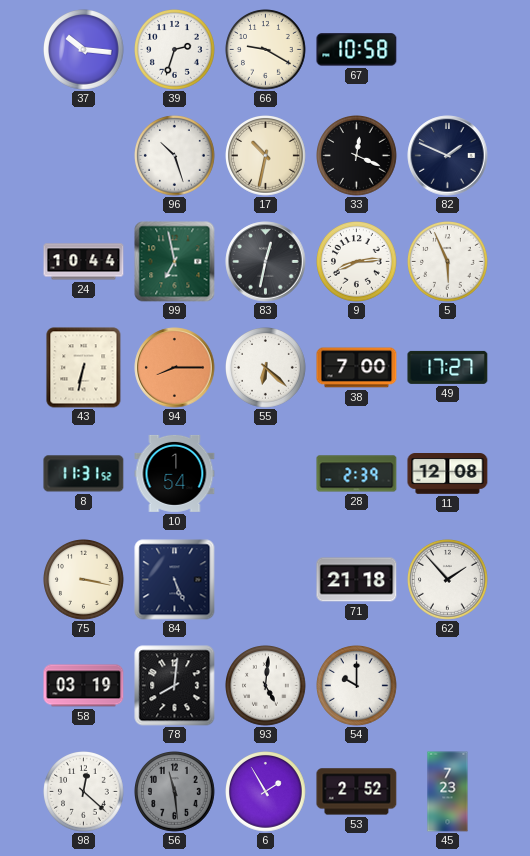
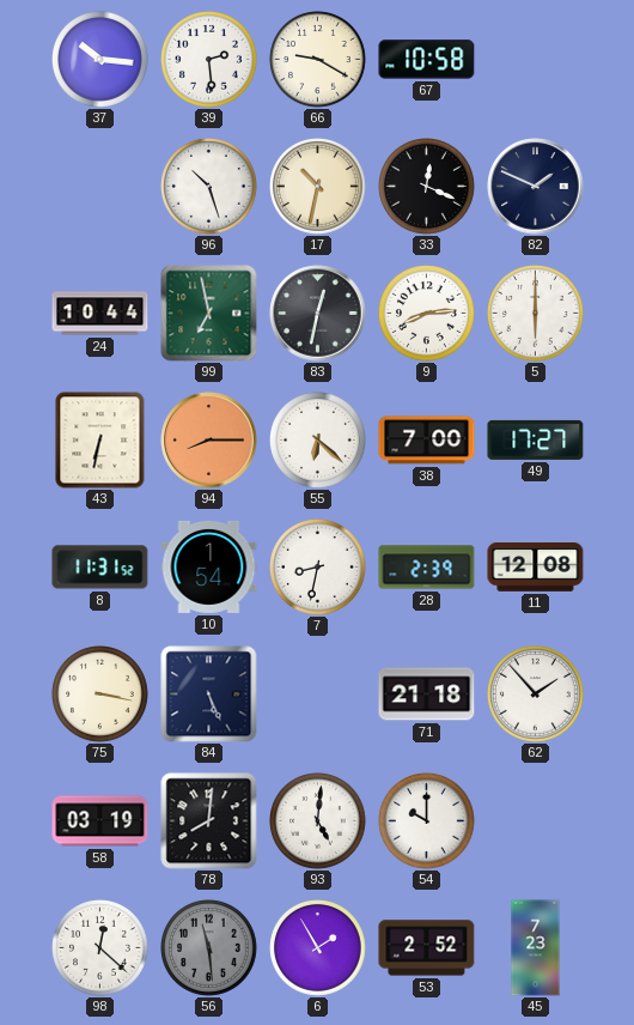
39: 2:33 -> 2:29
5: 5:56 -> 6:00
7: none -> 8:32
